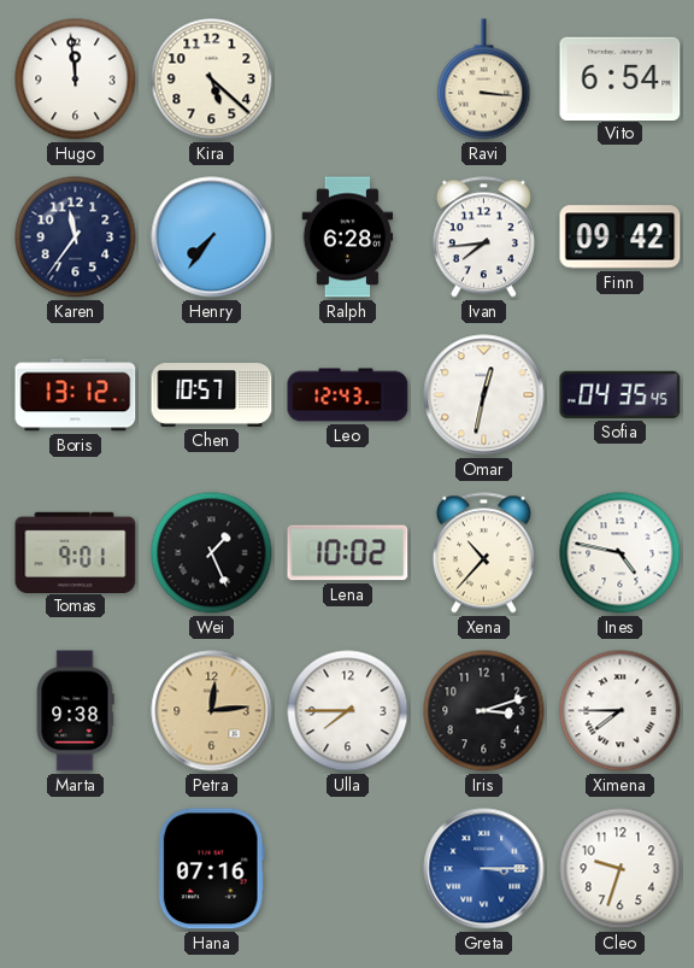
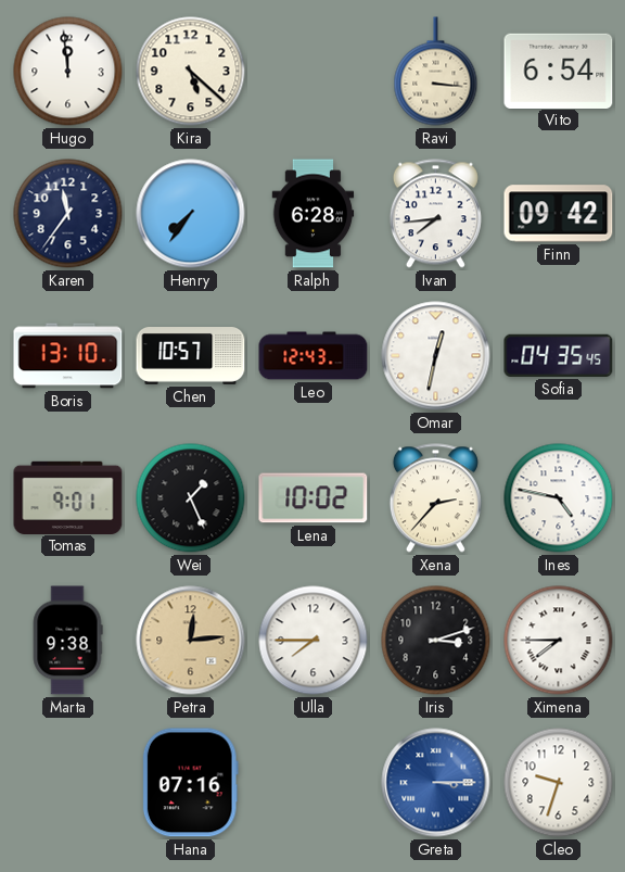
Boris: 13:12 -> 13:10
Xena: 10:37 -> 2:37
